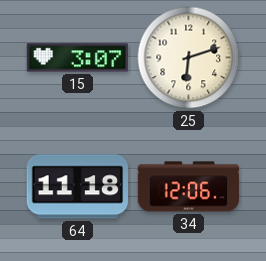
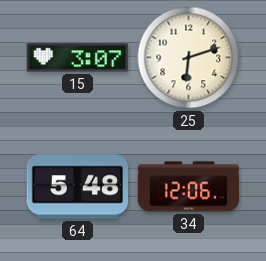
64: 11:18 -> 5:48
